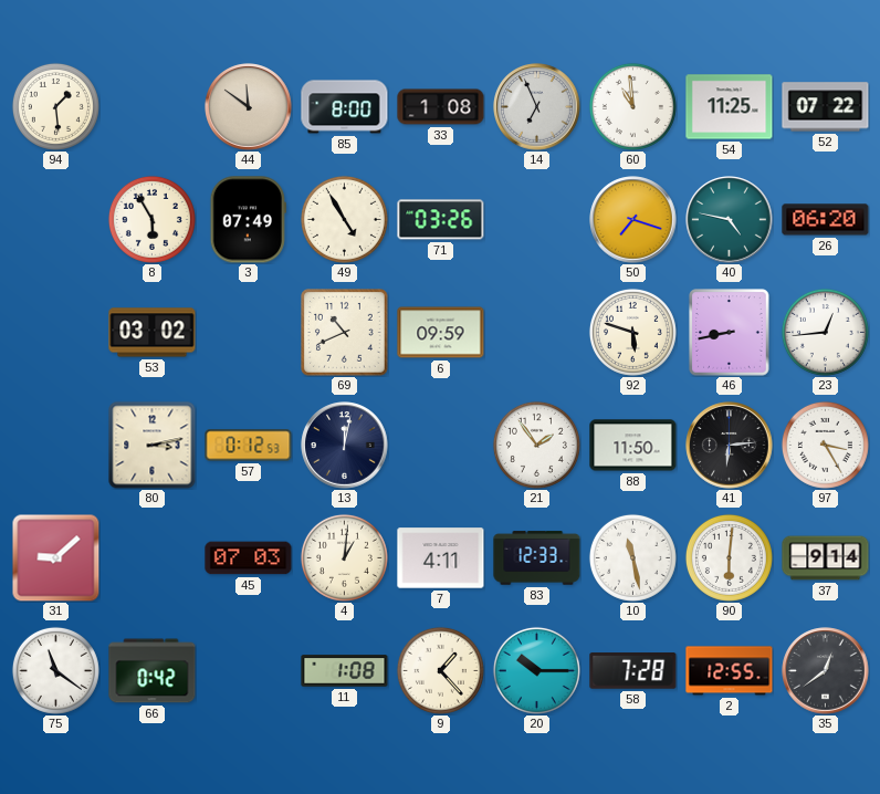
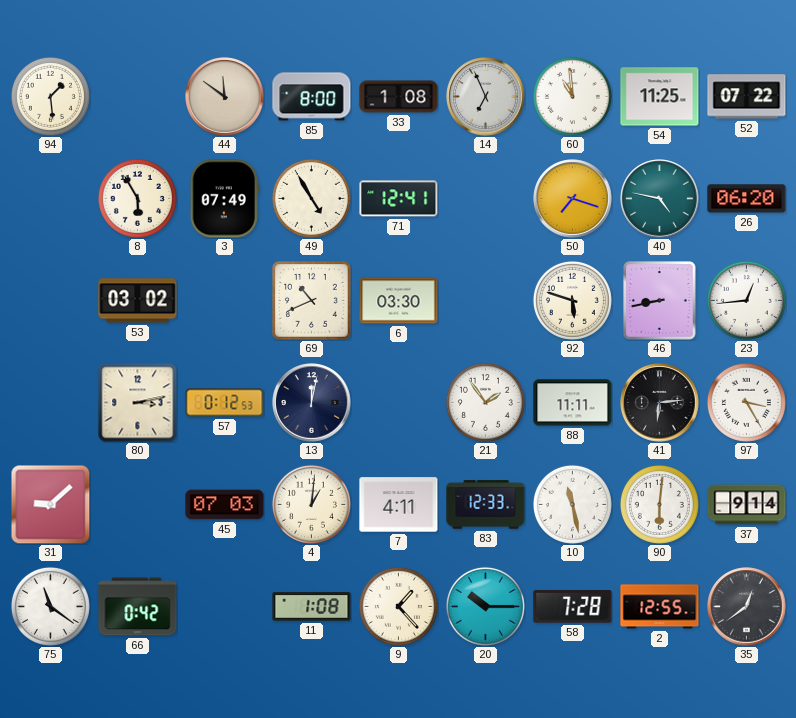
71: 03:26 -> 12:41
6: 09:59 -> 03:30
88: 11:50 -> 11:11
